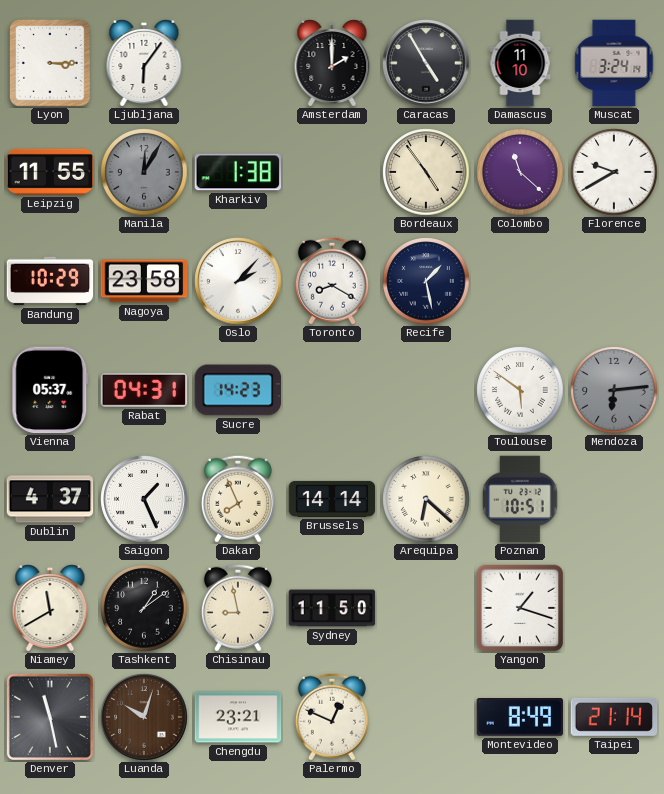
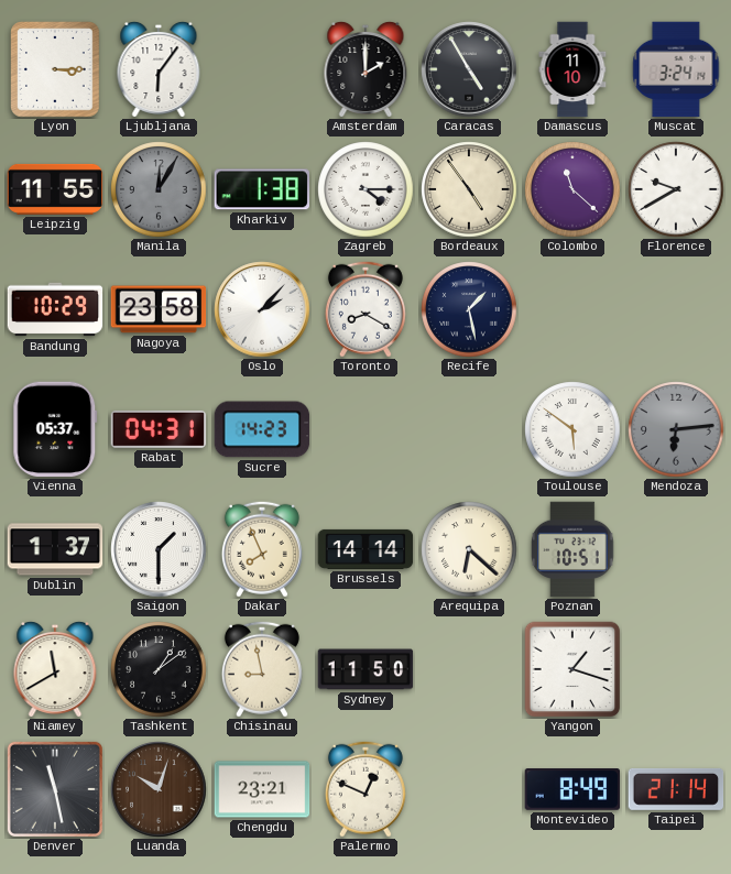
Zagreb: none -> 4:15
Dublin: 4:37 -> 1:37
Saigon: 1:26 -> 1:30
